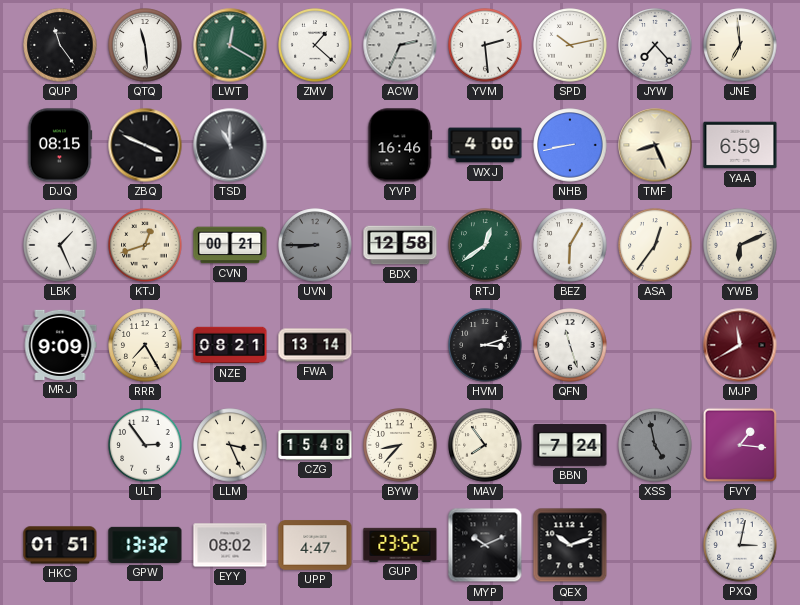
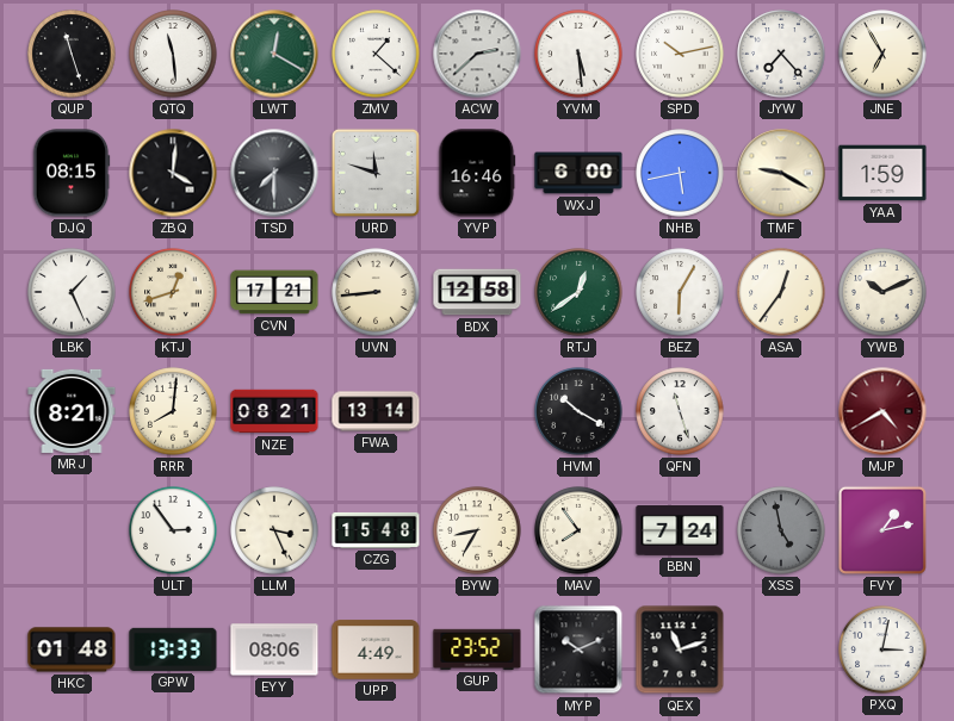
QUP: 11:24 -> 11:27
ACW: 2:34 -> 2:38
YVM: 2:29 -> 5:29
JNE: 6:59 -> 6:55
ZBQ: 3:49 -> 4:01
TSD: 11:00 -> 7:30
URD: none -> 11:48
WXJ: 4:00 -> 6:00
NHB: 8:43 -> 5:43
TMF: 8:26 -> 9:20
YAA: 6:59 -> 1:59
CVN: 00:21 -> 17:21
UVN: 8:45 -> 8:44
UVN dial: grey -> cream
YWB: 6:11 -> 10:11
MRJ: 9:09 -> 8:21
RRR: 7:25 -> 8:01
HVM: 3:12 -> 10:20
MJP: 11:40 -> 4:40
BYW: 8:37 -> 8:35
FVY: 1:16 -> 1:13
HKC: 01:51 -> 01:48
GPW: 13:32 -> 13:33
EYY: 08:02 -> 08:06
UPP: 4:47 -> 4:49
QEX: 10:12 -> 11:12
